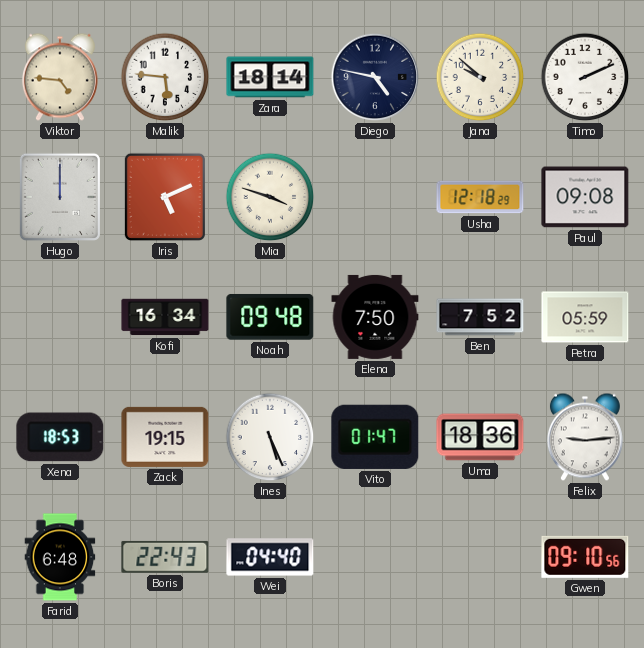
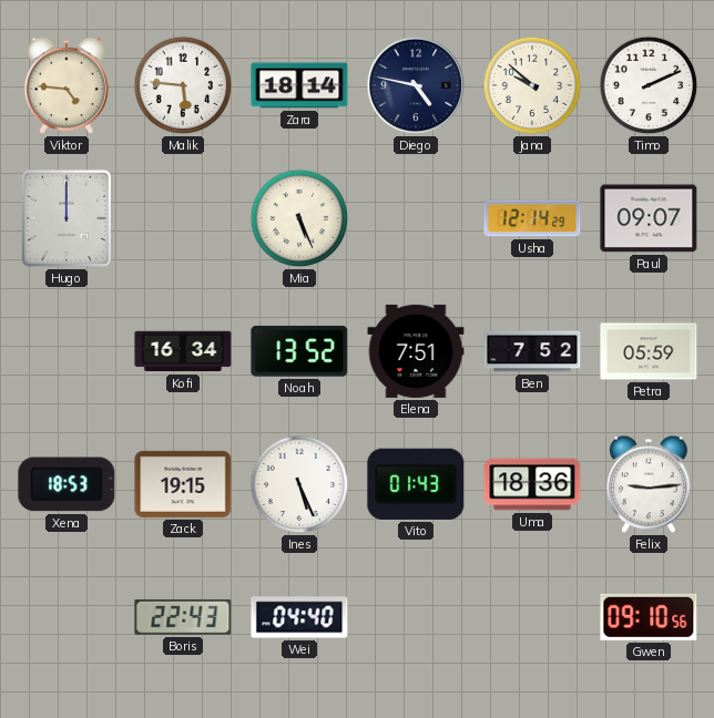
Iris: 5:11 -> none
Mia: 3:48 -> 5:26
Usha: 12:18 -> 12:14
Paul: 09:08 -> 09:07
Noah: 09:48 -> 13:52
Elena: 7:50 -> 7:51
Vito: 01:47 -> 01:43
Farid: 6:48 -> none
